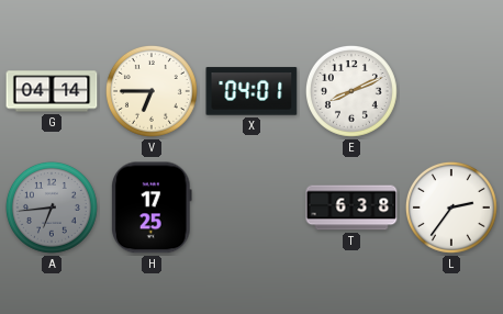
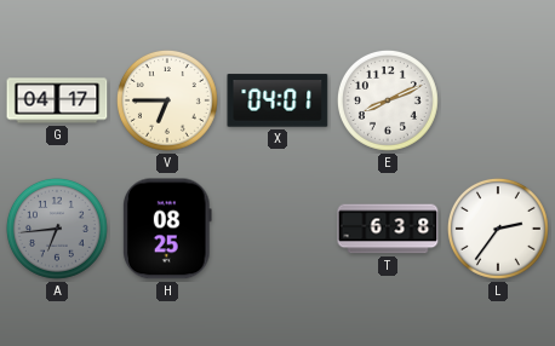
G: 04:14 -> 04:17
H: 17:25 -> 08:25
